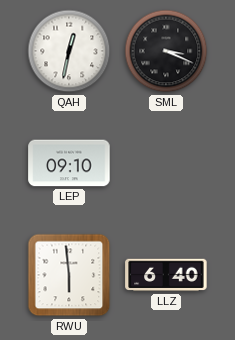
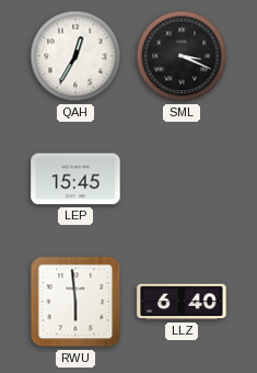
QAH: 12:32 -> 12:35
LEP: 09:10 -> 15:45
